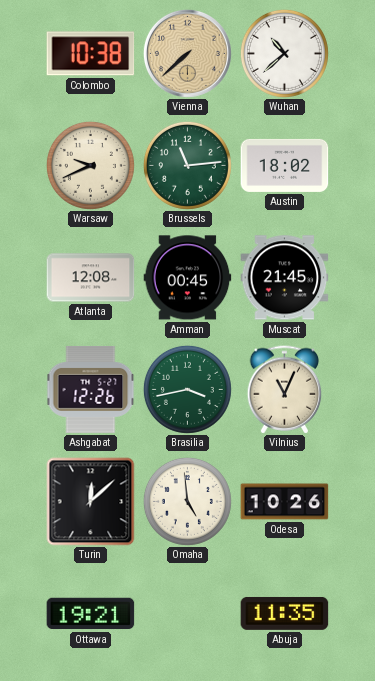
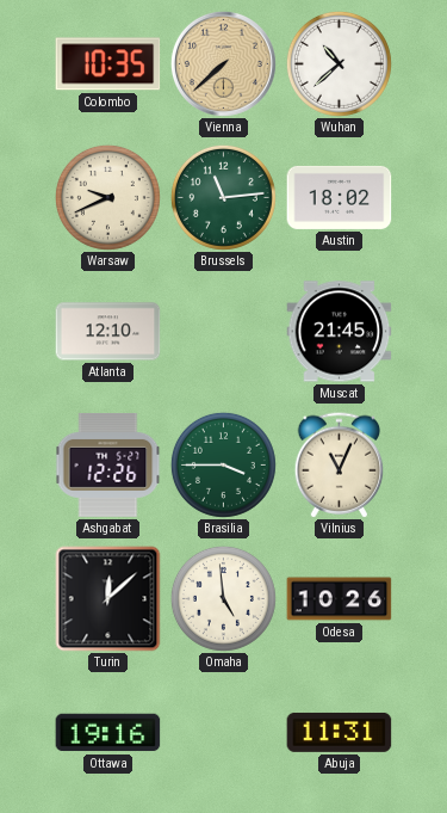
Colombo: 10:38 -> 10:35
Atlanta: 12:08 -> 12:10
Amman: 00:45 -> none
Brasilia: 3:43 -> 3:45
Ottawa: 19:21 -> 19:16
Abuja: 11:35 -> 11:31
